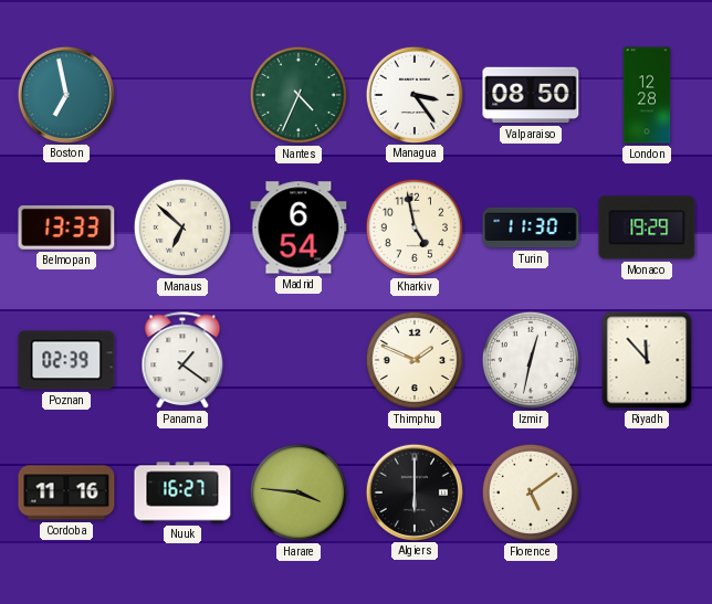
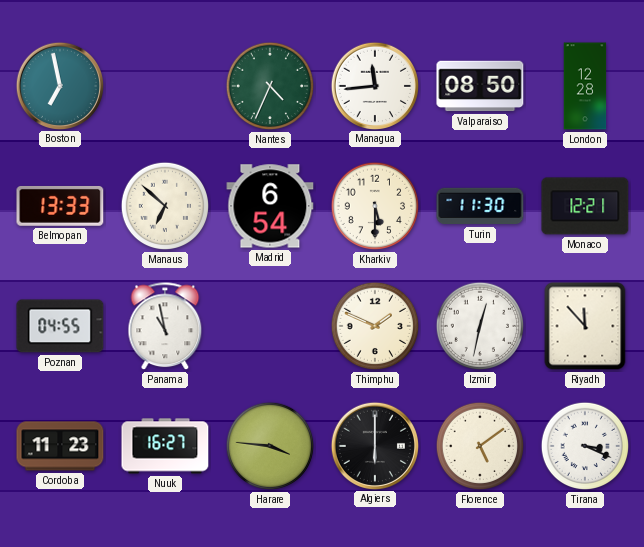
Managua: 3:24 -> 11:44
Kharkiv: 4:58 -> 5:30
Monaco: 19:29 -> 12:21
Poznan: 02:39 -> 04:55
Panama: 1:21 -> 10:58
Cordoba: 11:16 -> 11:23
Tirana: none -> 3:19
